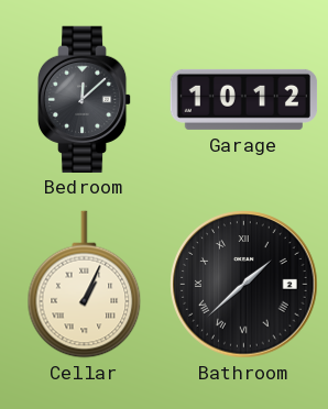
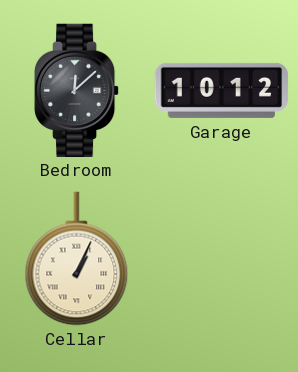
Bathroom: 1:38 -> none
